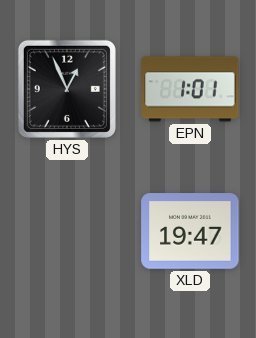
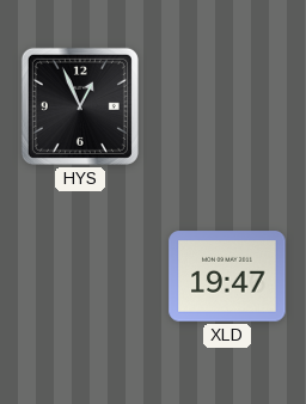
EPN: 1:01 -> none
